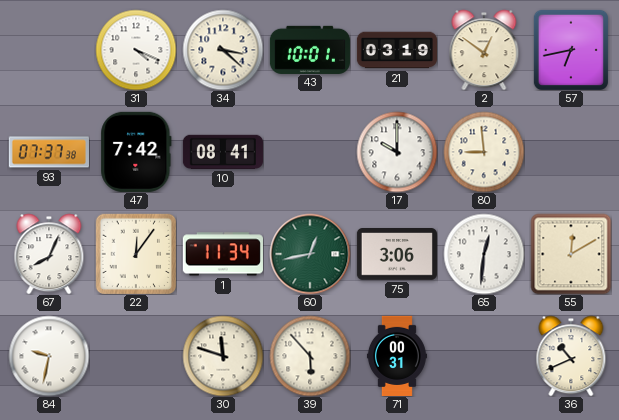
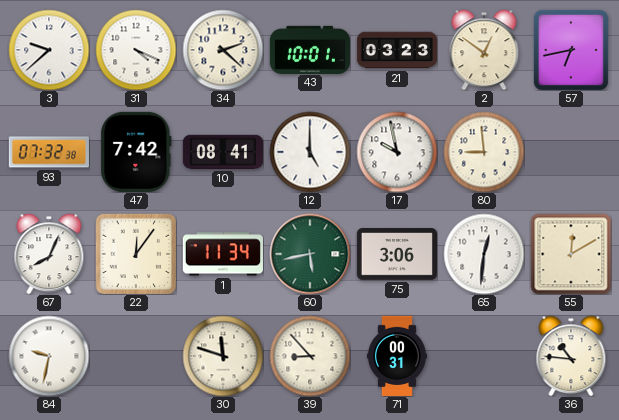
3: none -> 9:38
34: 3:22 -> 2:22
21: 03:19 -> 03:23
93: 07:37 -> 07:32
12: none -> 5:00
17: 10:00 -> 9:58
60: 12:43 -> 5:43
39: 5:53 -> 8:53
36: 10:41 -> 10:46
